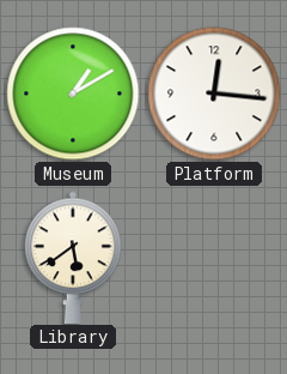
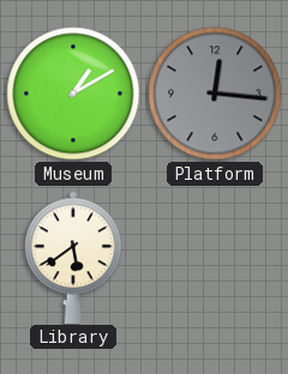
Platform dial: white -> grey
